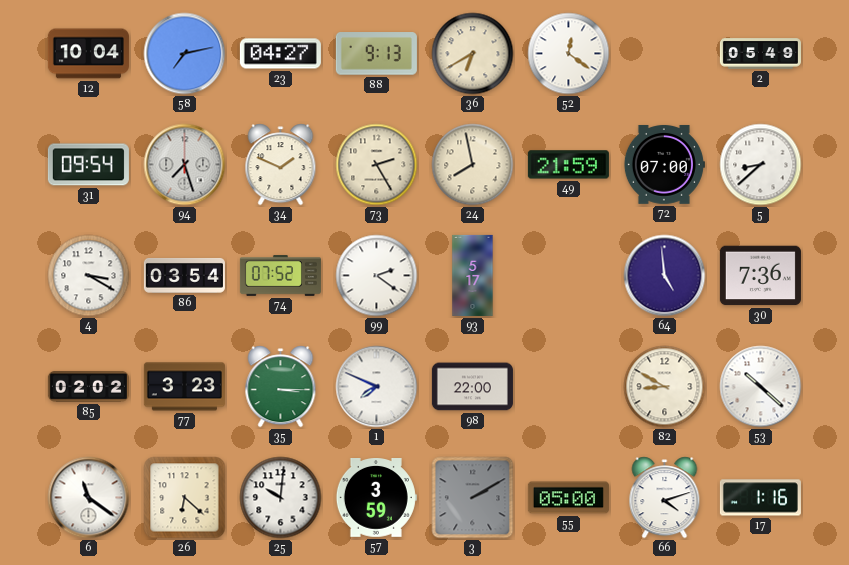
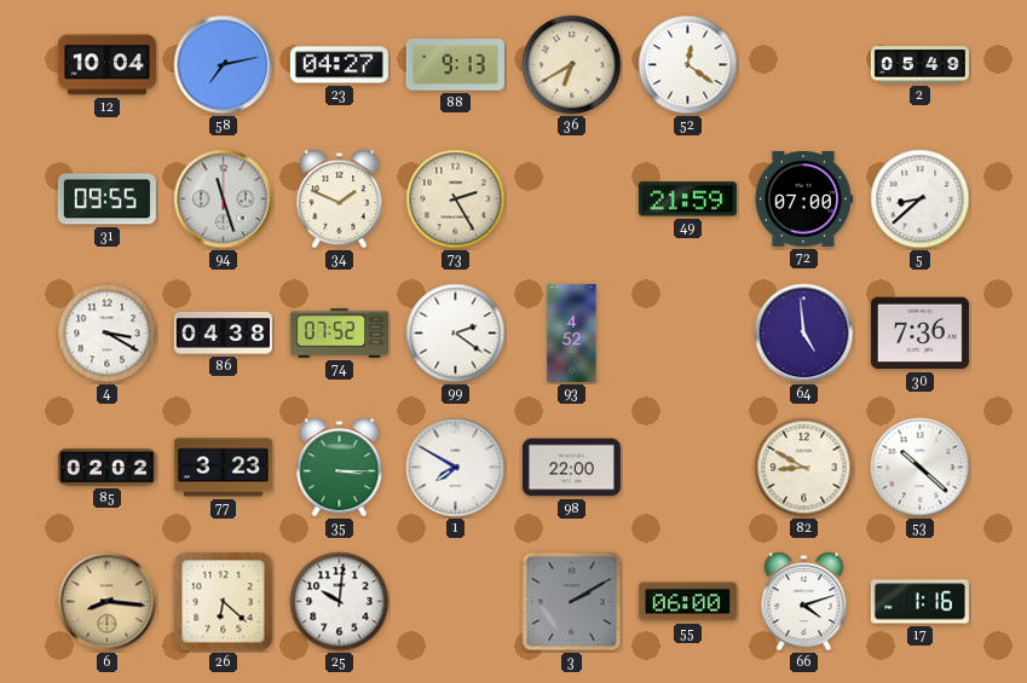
31: 09:54 -> 09:55
94: 7:27 -> 11:27
24: 7:58 -> none
86: 03:54 -> 04:38
93: 5:17 -> 4:52
1: 7:49 -> 7:50
6: 11:21 -> 8:16
6 dial: white -> champagne
57: 3:59 -> none
55: 05:00 -> 06:00
